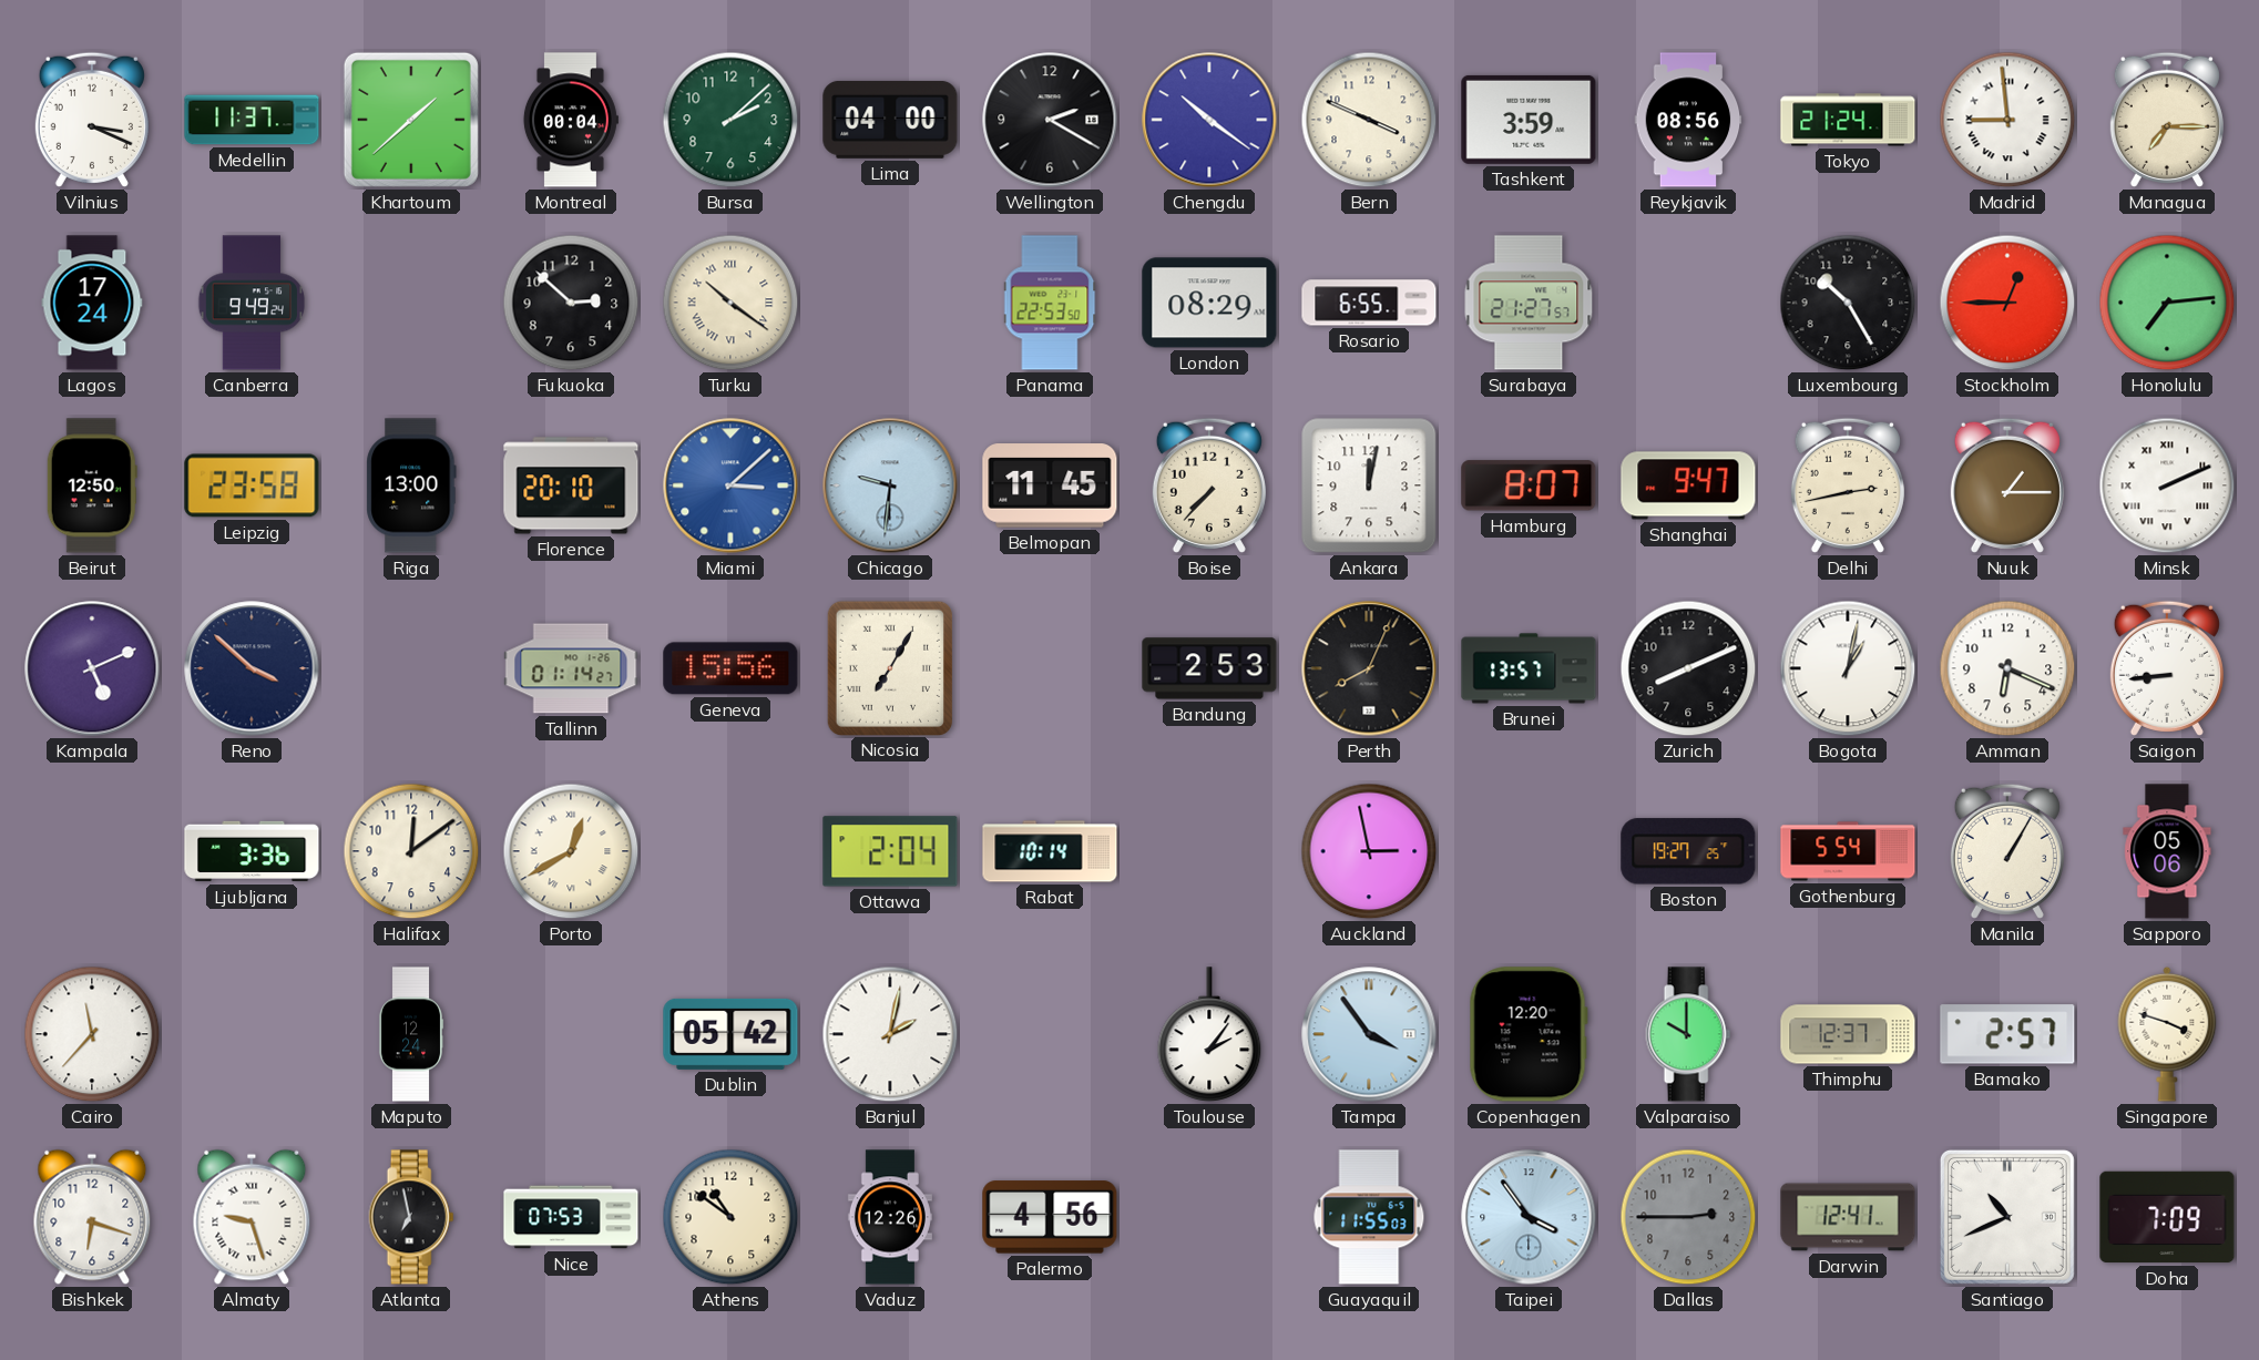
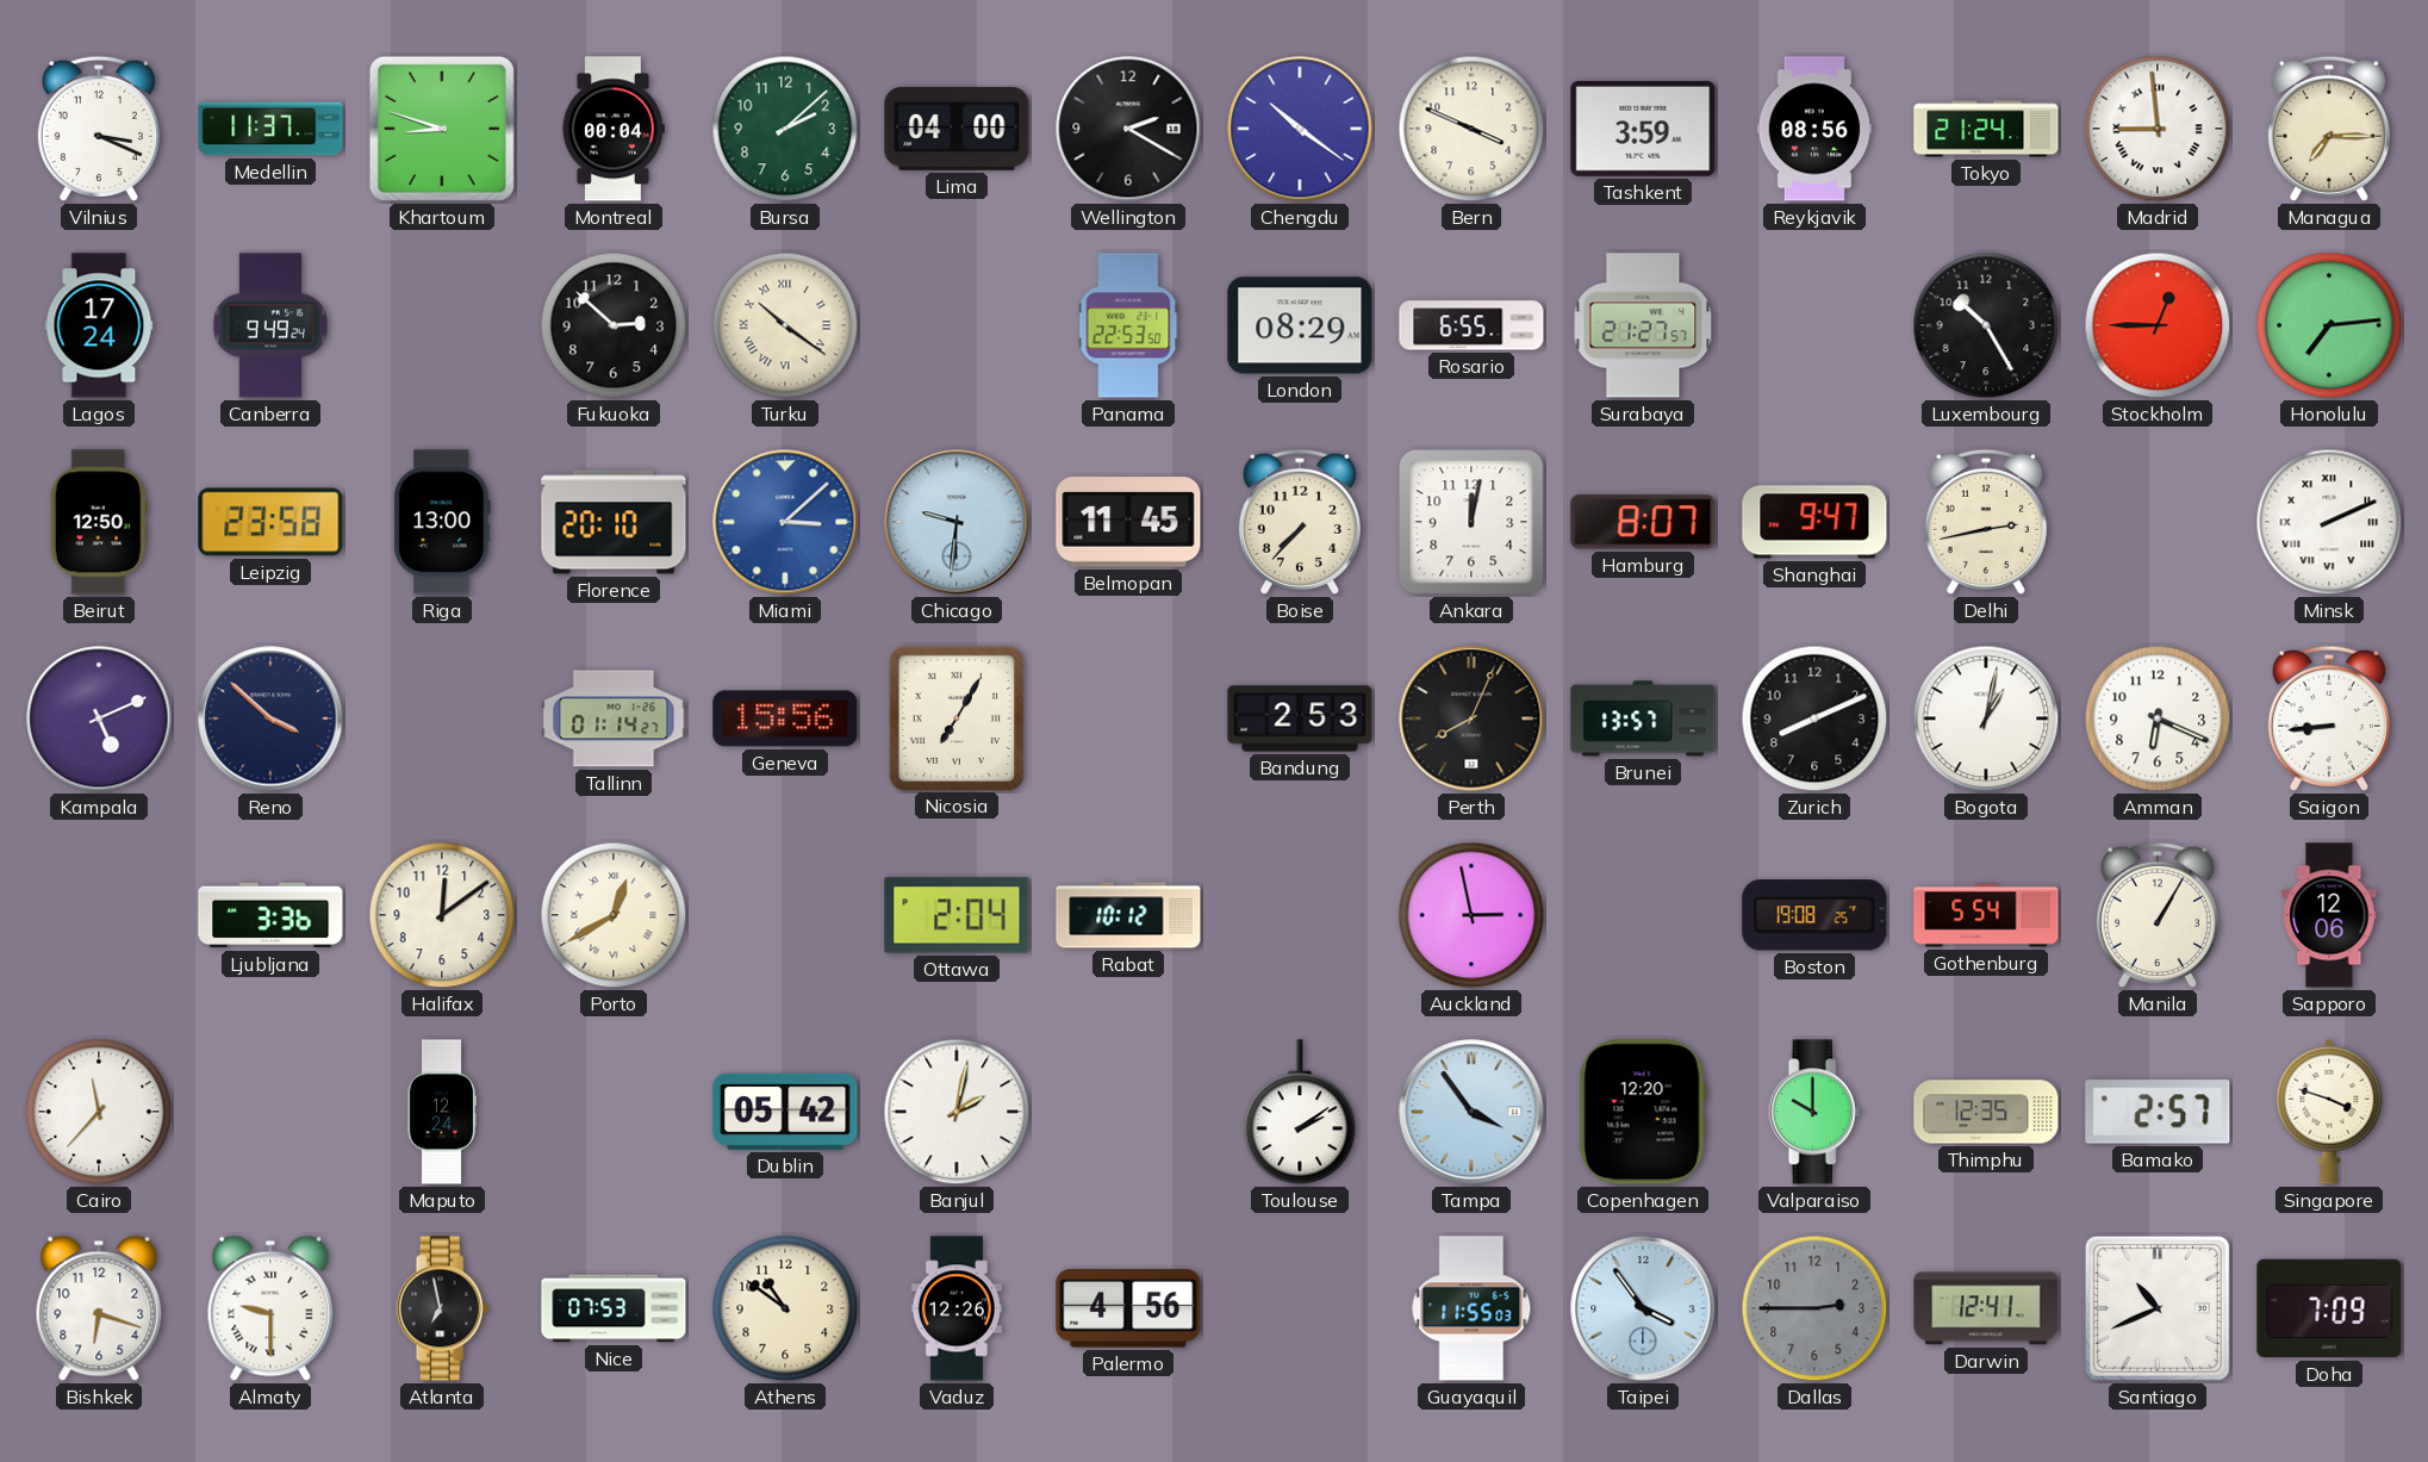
Khartoum: 1:38 -> 8:48
Nuuk: 1:15 -> none
Rabat: 10:14 -> 10:12
Boston: 19:27 -> 19:08
Sapporo: 05:06 -> 12:06
Toulouse: 2:06 -> 2:09
Thimphu: 12:37 -> 12:35
Almaty: 9:27 -> 9:30
